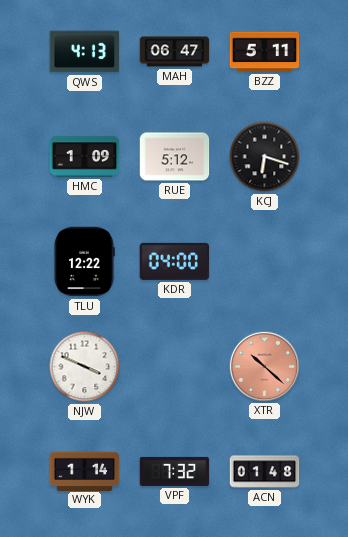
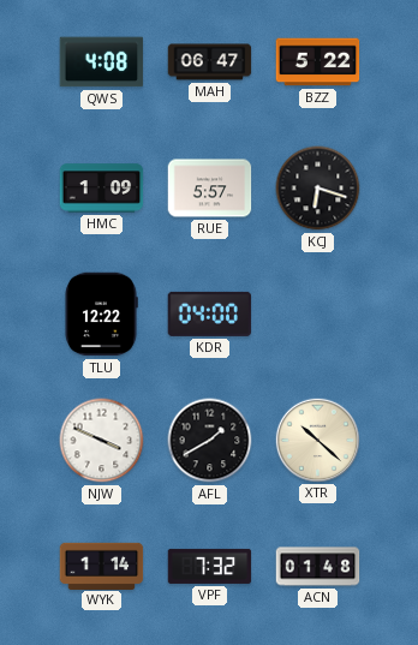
QWS: 4:13 -> 4:08
BZZ: 5:11 -> 5:22
RUE: 5:12 -> 5:57
AFL: none -> 1:40
XTR dial: salmon -> cream
